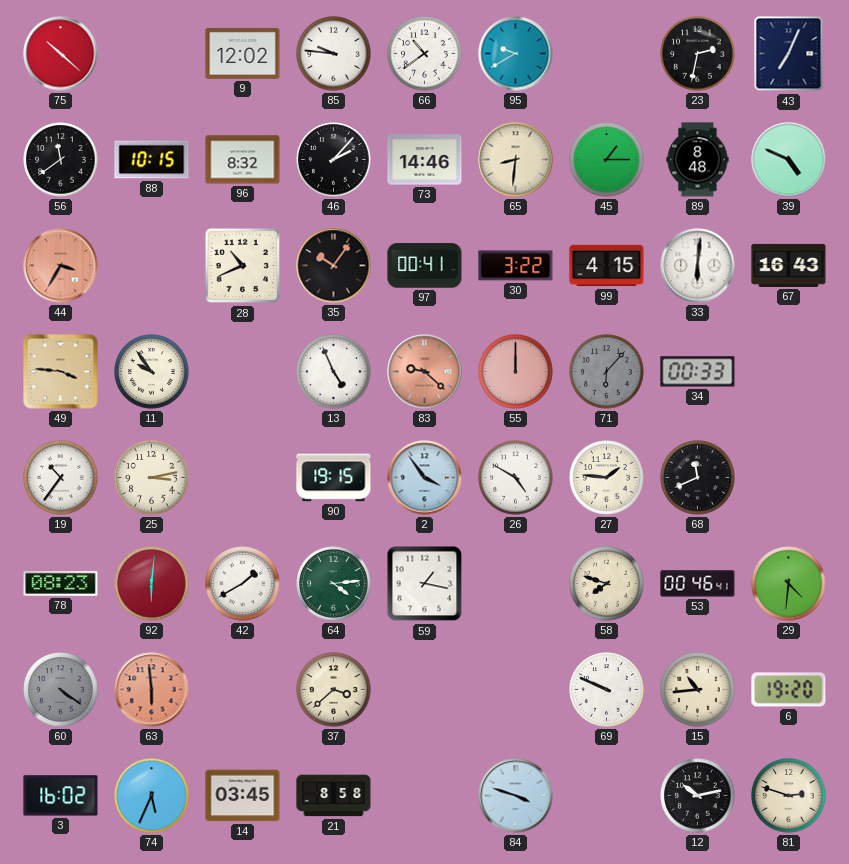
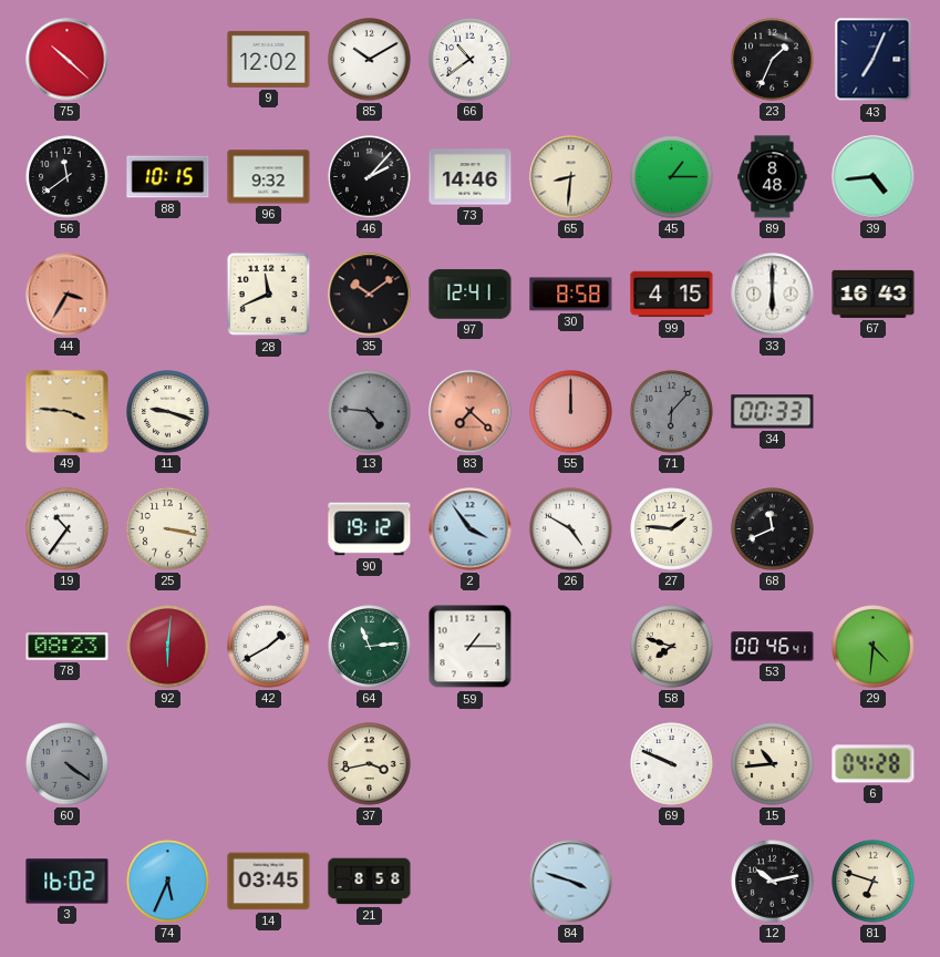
85: 9:46 -> 10:10
95: 9:40 -> none
23: 2:32 -> 1:34
96: 8:32 -> 9:32
39: 4:49 -> 4:44
28: 10:41 -> 11:41
35: 10:06 -> 10:09
97: 00:41 -> 12:41
30: 3:22 -> 8:58
33: 6:01 -> 6:00
11: 9:54 -> 9:18
13: 4:56 -> 4:46
13 dial: white -> grey
83: 9:22 -> 7:22
25: 3:13 -> 3:17
90: 19:15 -> 19:12
64: 4:14 -> 11:14
59: 1:17 -> 1:15
63: 5:59 -> none
37: 3:38 -> 3:43
6: 19:20 -> 04:28
81: 2:48 -> 6:48
